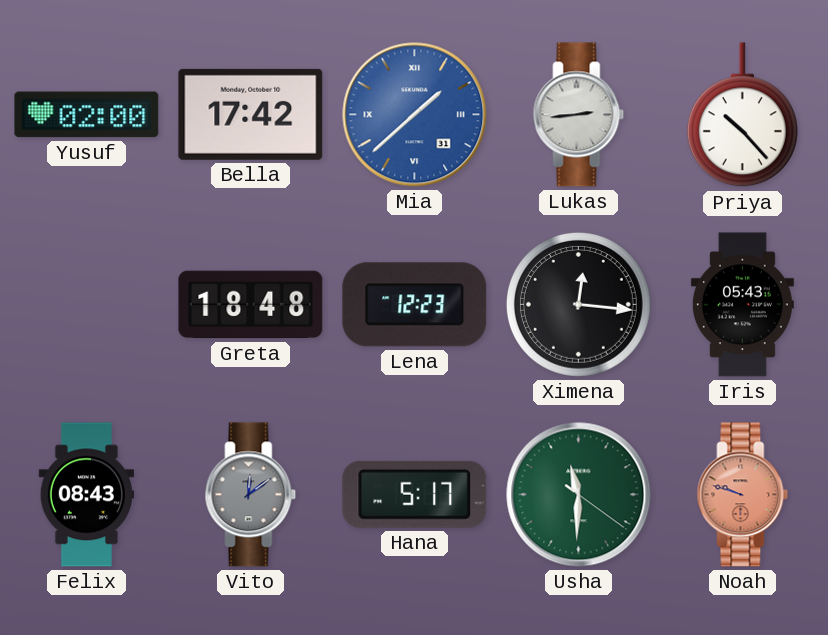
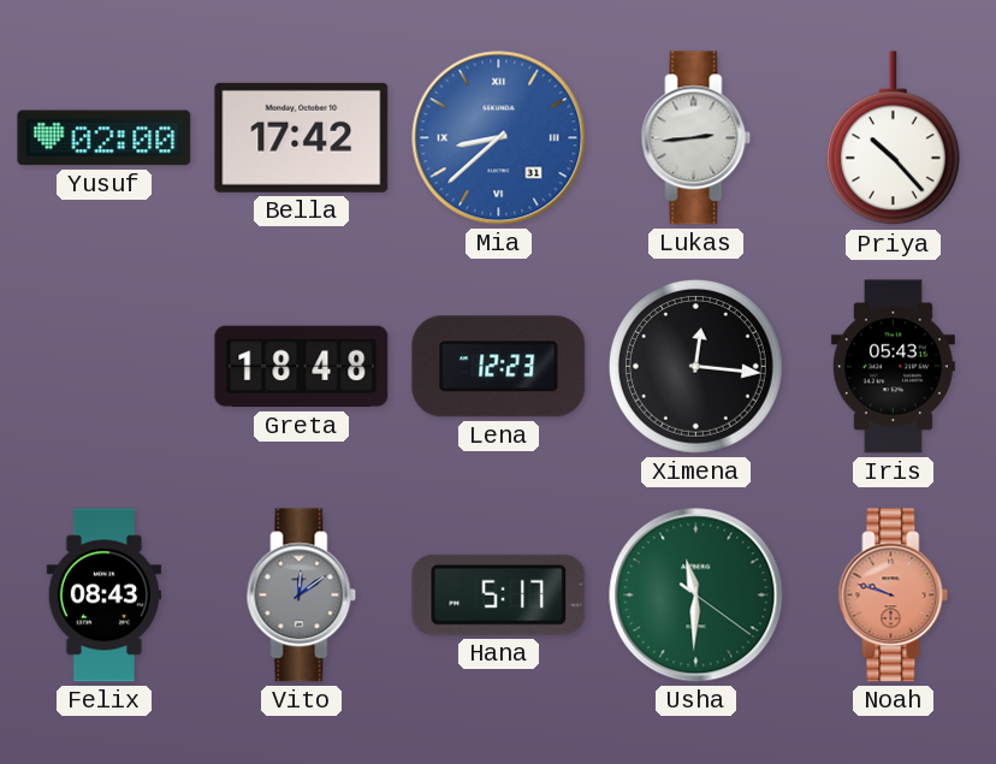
Mia: 1:38 -> 8:38
